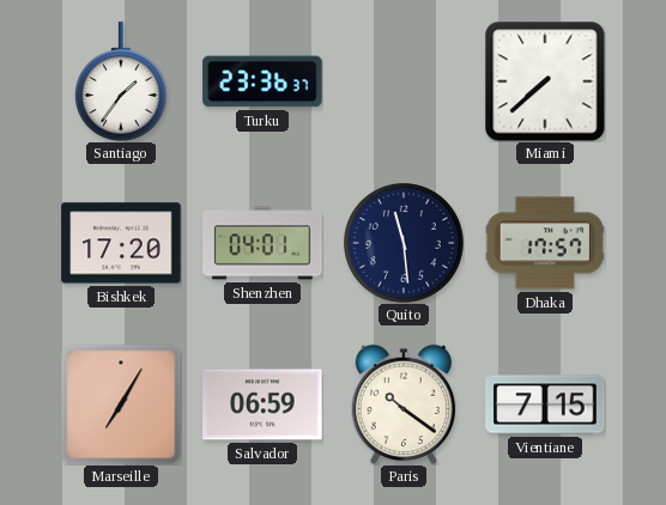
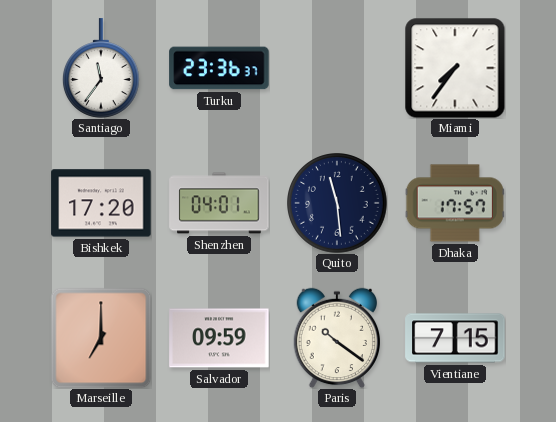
Santiago: 1:36 -> 11:36
Miami: 7:38 -> 7:36
Marseille: 7:05 -> 7:00
Salvador: 06:59 -> 09:59
